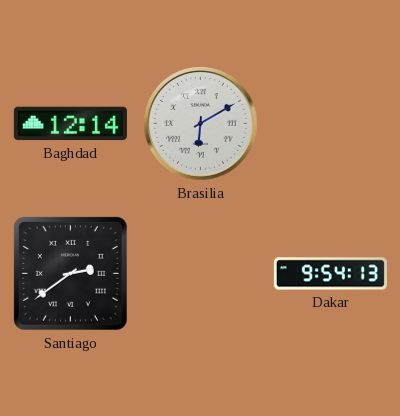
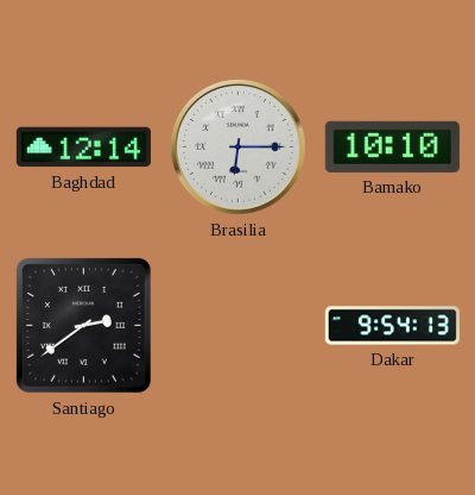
Brasilia: 6:10 -> 6:15
Bamako: none -> 10:10
